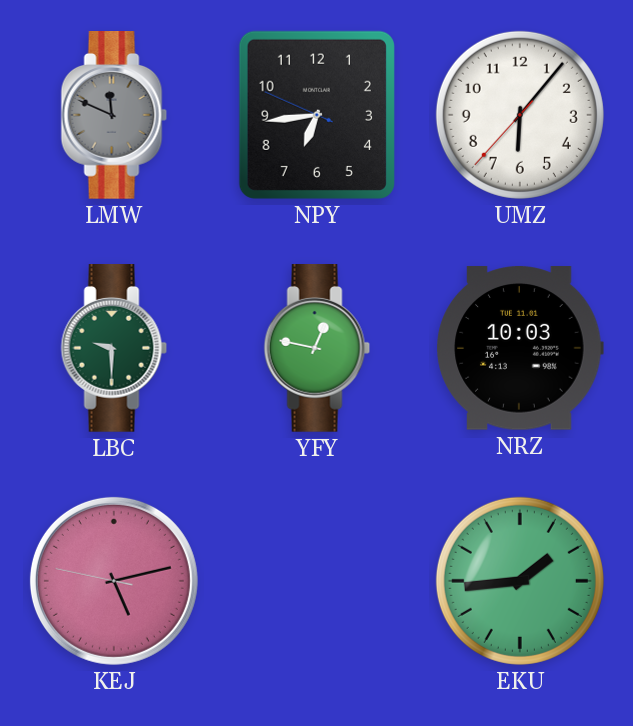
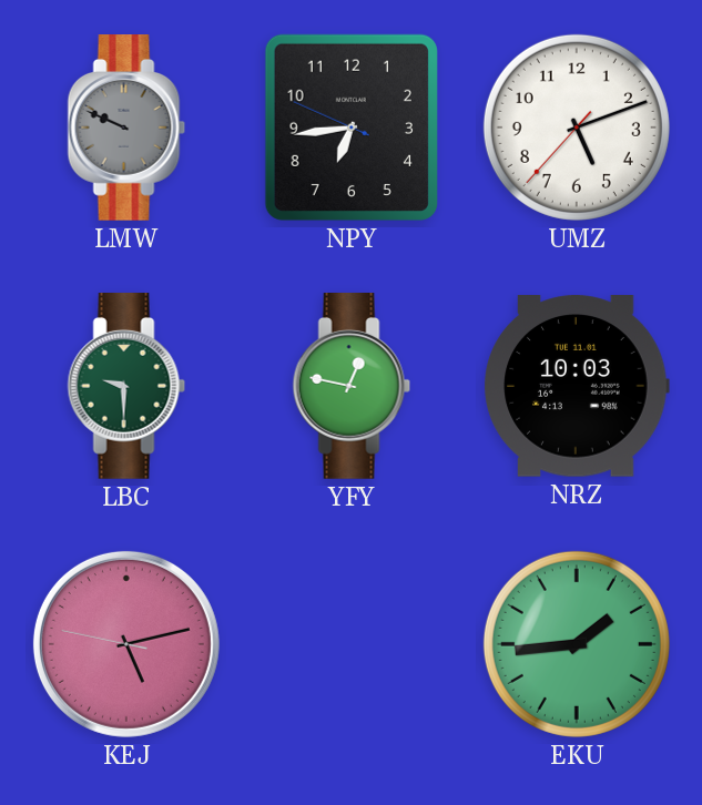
LMW: 11:49 -> 9:49
UMZ: 6:06 -> 5:11
